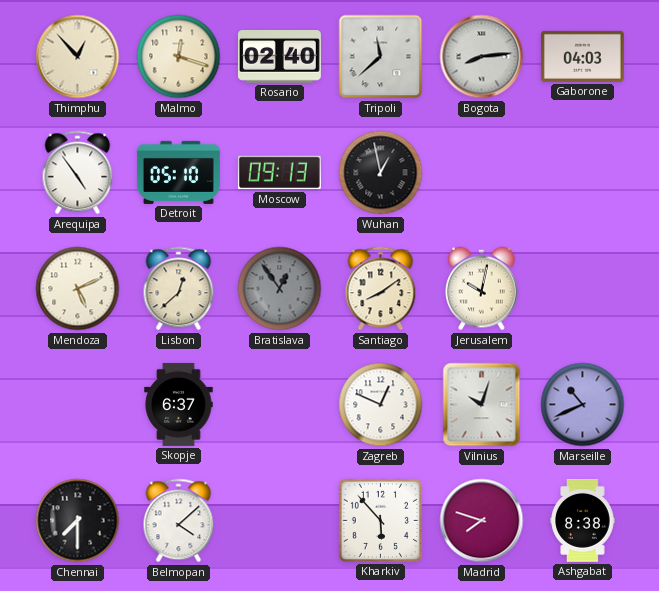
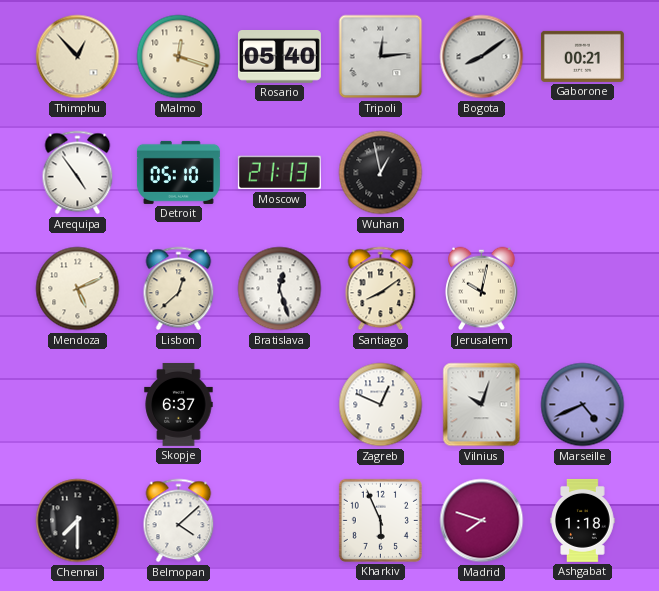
Rosario: 02:40 -> 05:40
Tripoli: 11:38 -> 12:14
Bogota: 8:14 -> 8:09
Gaborone: 04:03 -> 00:21
Moscow: 09:13 -> 21:13
Bratislava: 12:54 -> 12:27
Bratislava dial: grey -> white
Marseille: 10:41 -> 4:41
Kharkiv: 5:53 -> 5:56
Ashgabat: 8:38 -> 1:18
